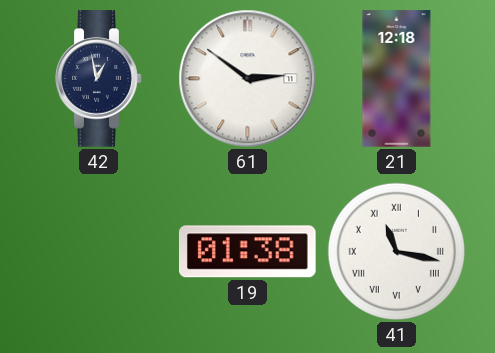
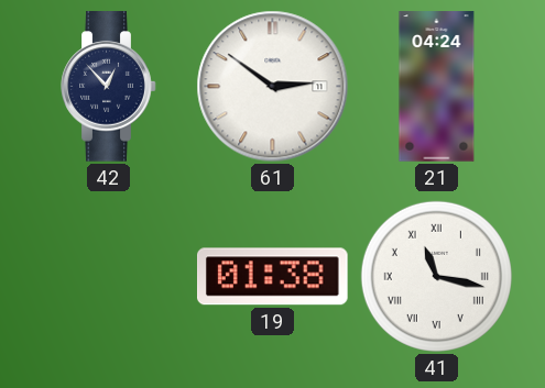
42: 12:58 -> 12:53
21: 12:18 -> 04:24
